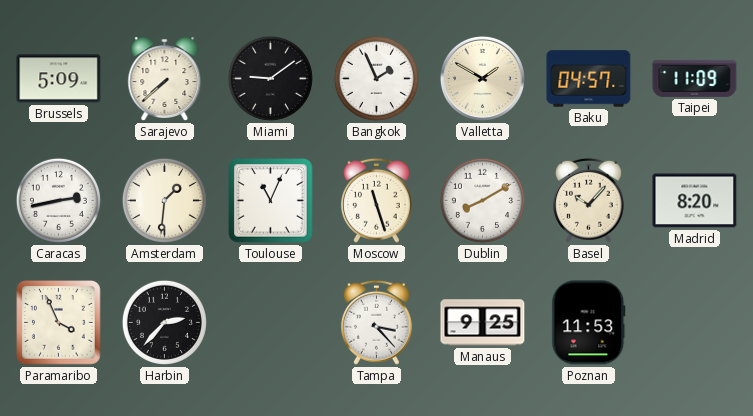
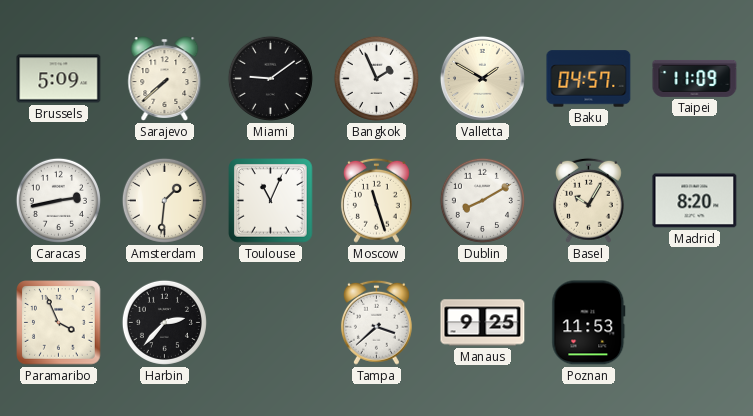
Basel: 10:07 -> 10:05
Tampa: 3:23 -> 3:38
